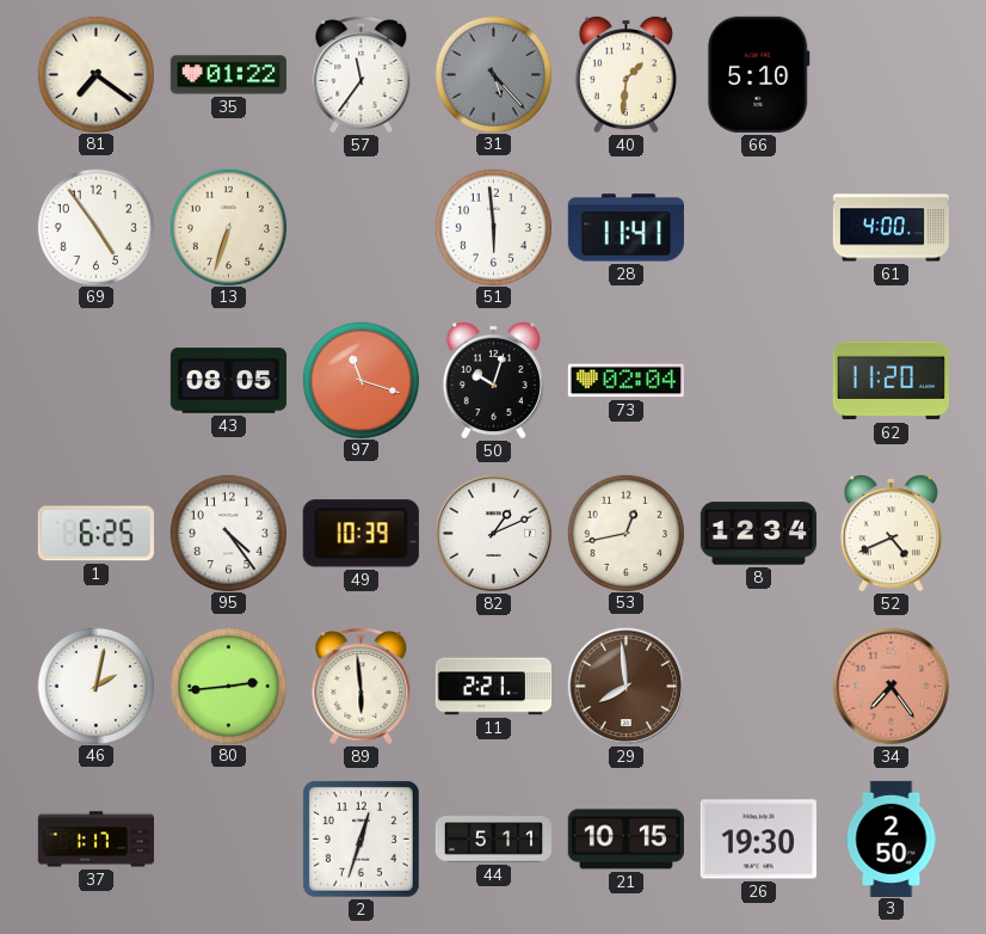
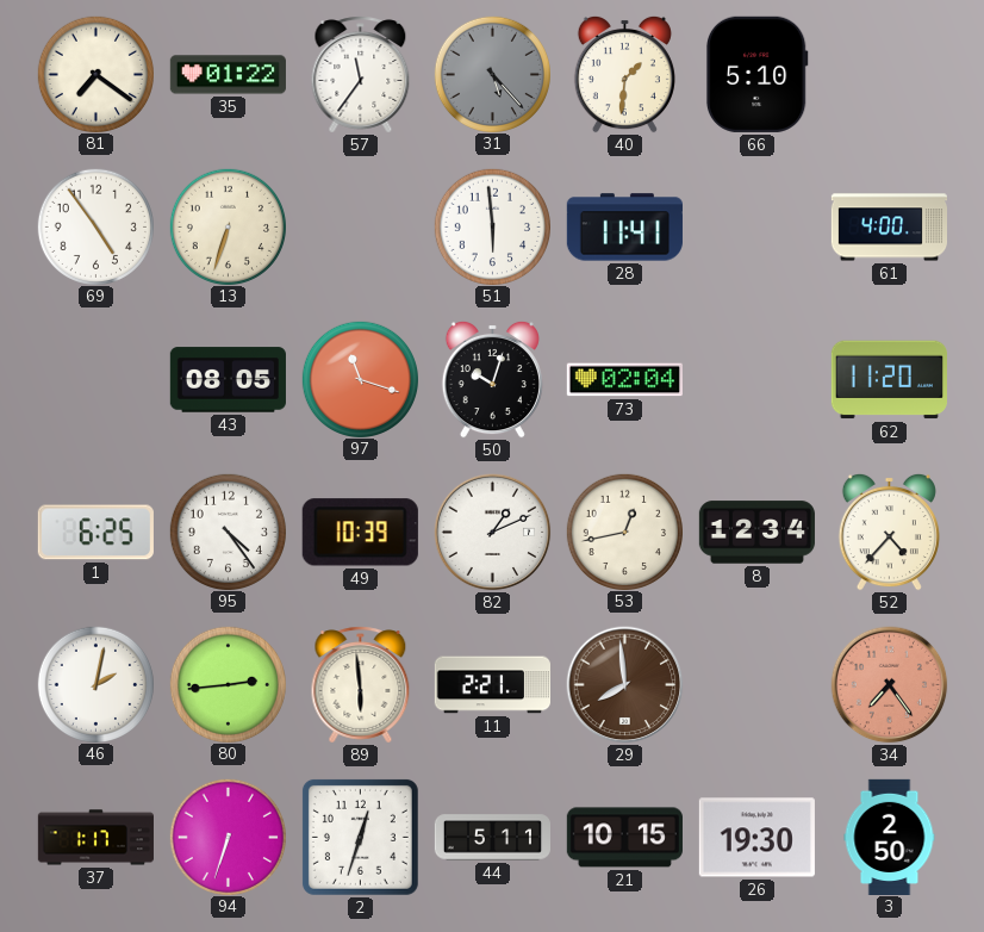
52: 4:41 -> 4:37
94: none -> 6:33
